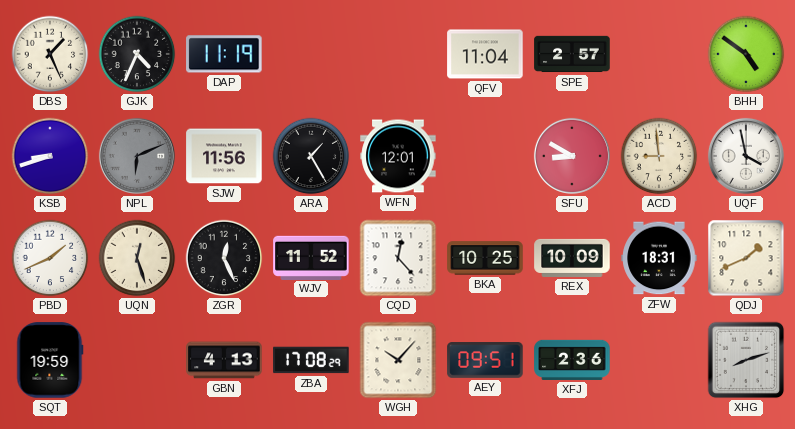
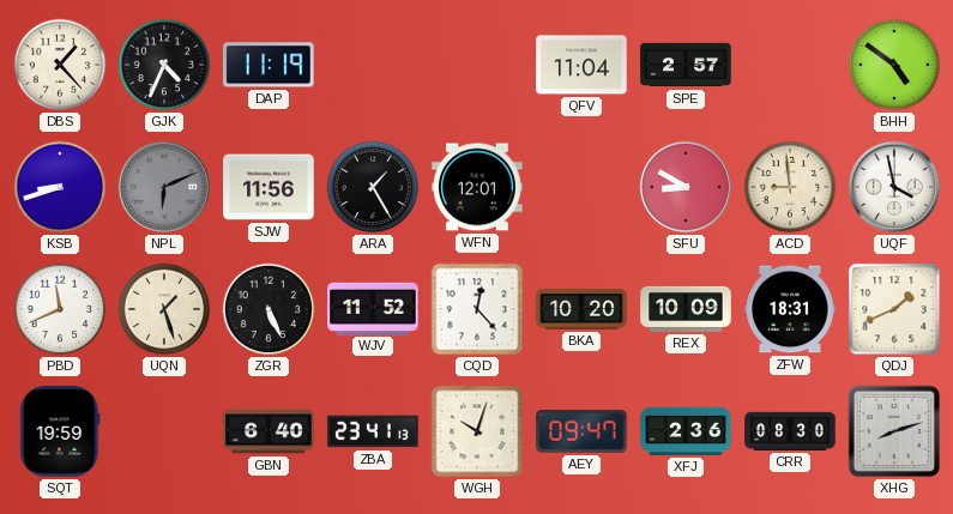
DBS: 1:26 -> 1:23
PBD: 1:41 -> 11:41
UQN: 12:27 -> 1:27
ZGR: 12:26 -> 5:26
BKA: 10:25 -> 10:20
GBN: 4:13 -> 6:40
ZBA: 17:08 -> 23:41
WGH: 10:07 -> 10:03
AEY: 09:51 -> 09:47
CRR: none -> 08:30
